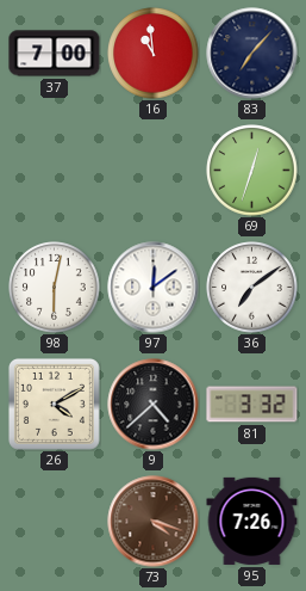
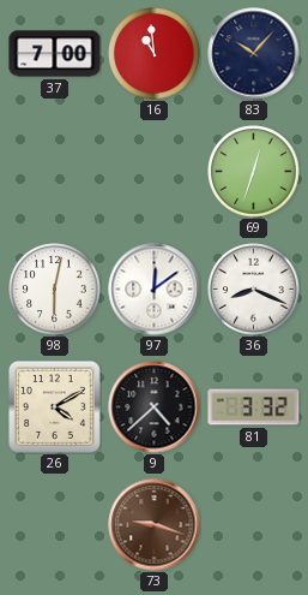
83: 7:07 -> 10:07
36: 7:09 -> 8:19
73: 4:18 -> 9:18
95: 7:26 -> none
